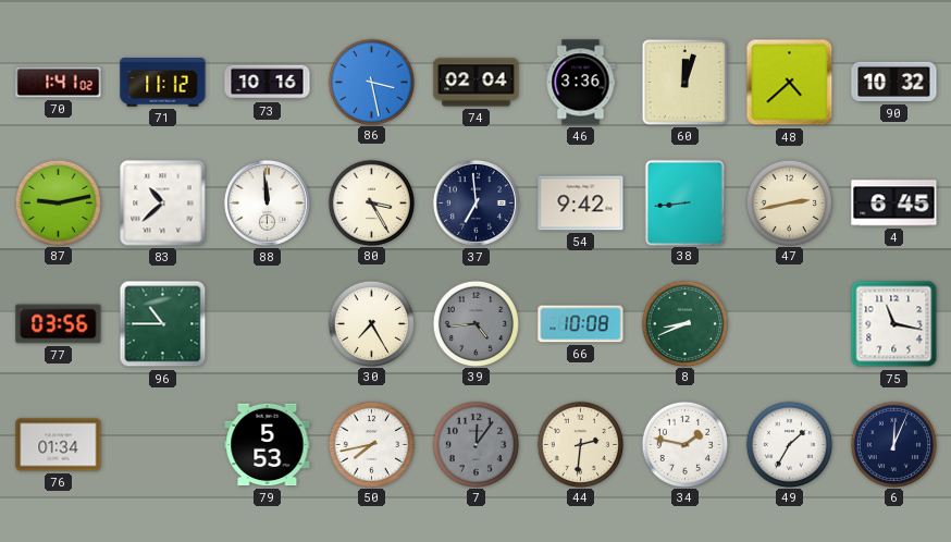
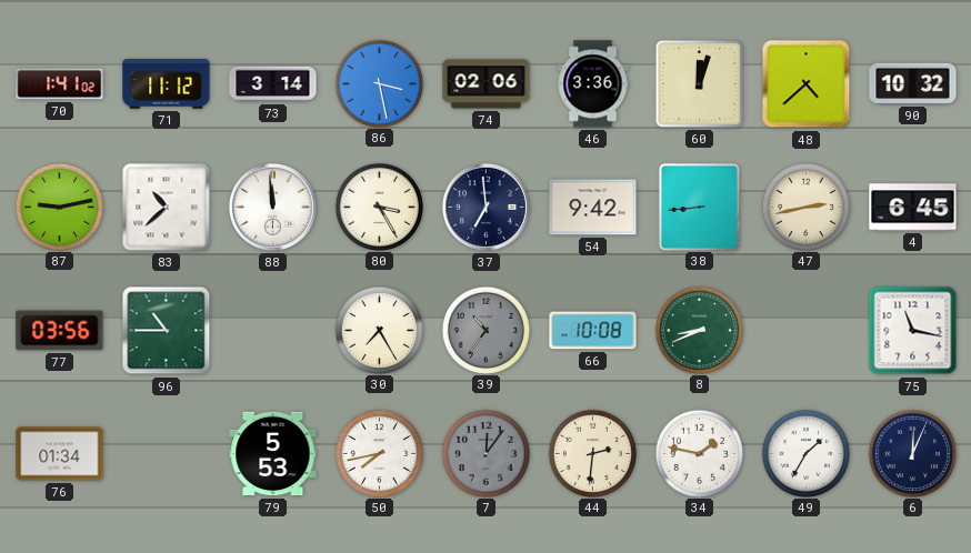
73: 10:16 -> 3:14
74: 02:04 -> 02:06
39: 4:44 -> 10:36
